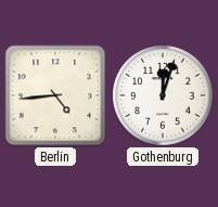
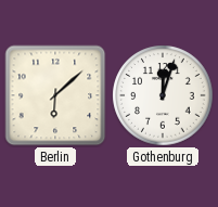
Berlin: 4:44 -> 6:08
